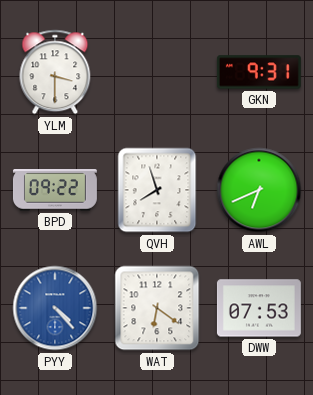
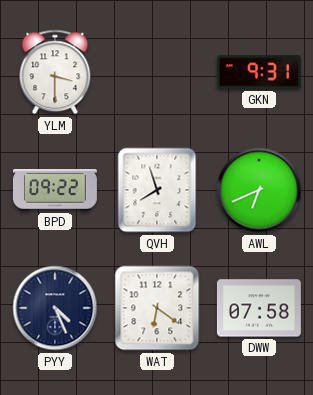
PYY: 4:23 -> 4:26
PYY dial: blue -> navy
DWW: 07:53 -> 07:58
